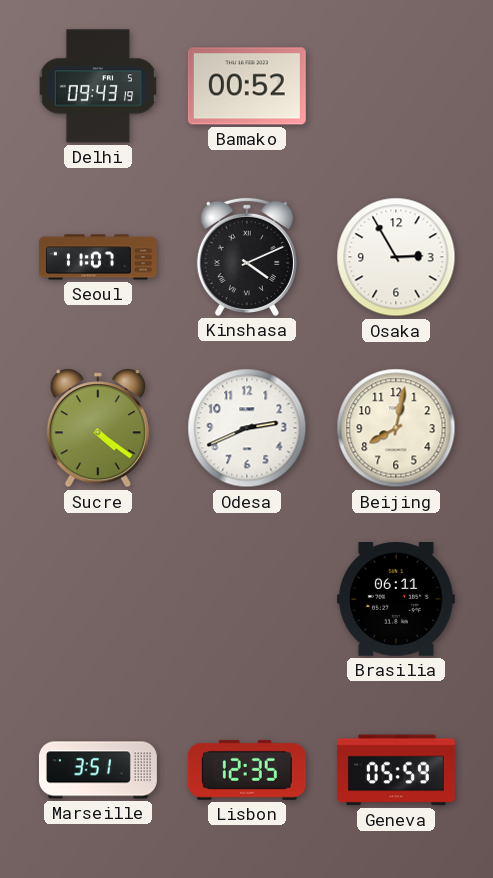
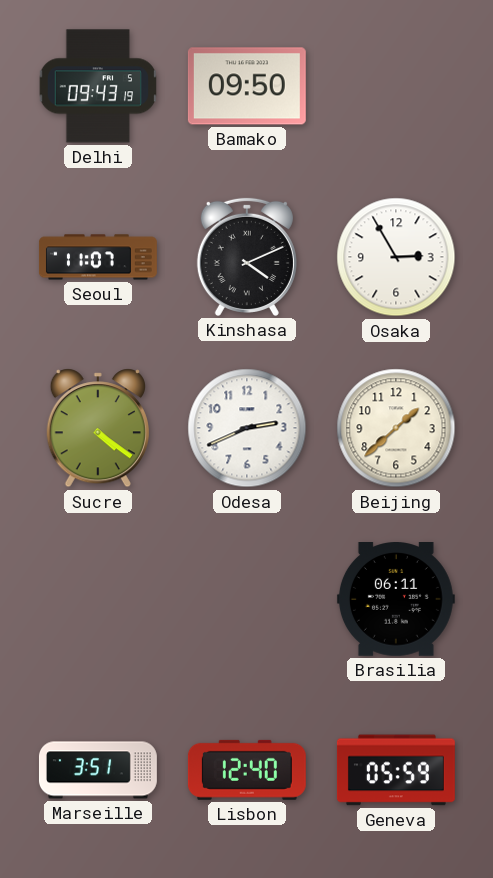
Bamako: 00:52 -> 09:50
Beijing: 8:02 -> 1:38
Lisbon: 12:35 -> 12:40
